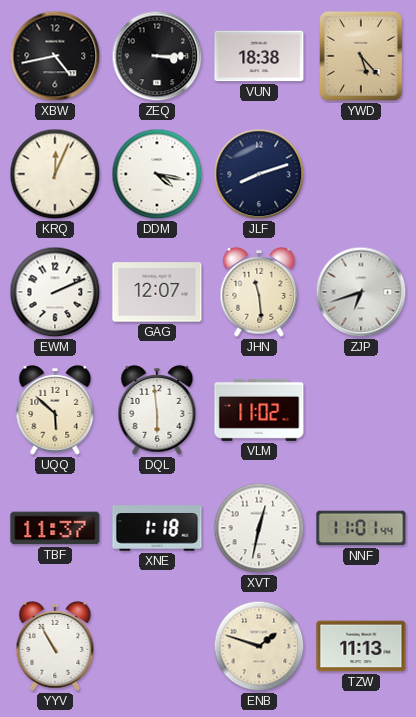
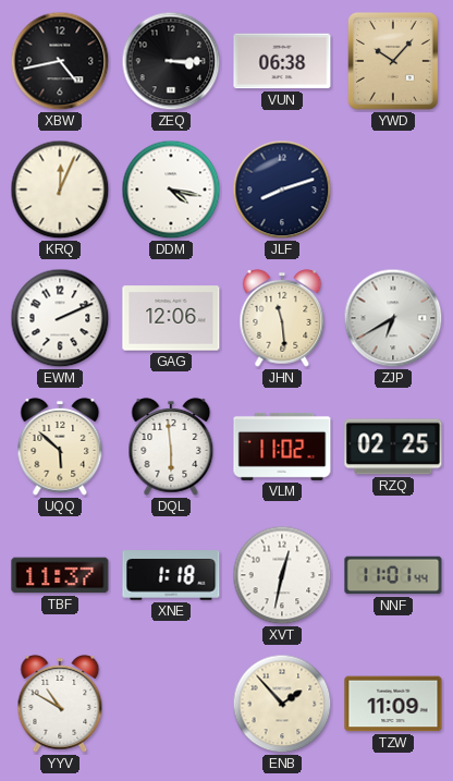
VUN: 18:38 -> 06:38
YWD: 5:23 -> 10:07
GAG: 12:07 -> 12:06
ZJP: 6:42 -> 6:40
RZQ: none -> 02:25
YYV: 10:55 -> 10:50
ENB: 1:48 -> 1:53
TZW: 11:13 -> 11:09
